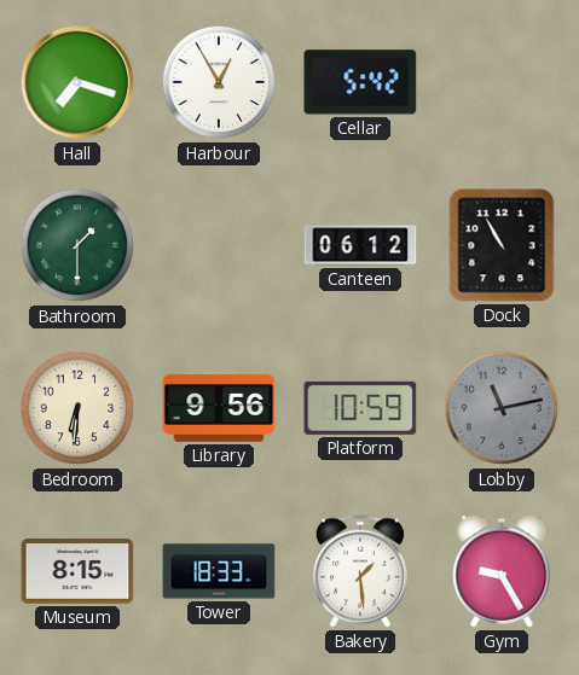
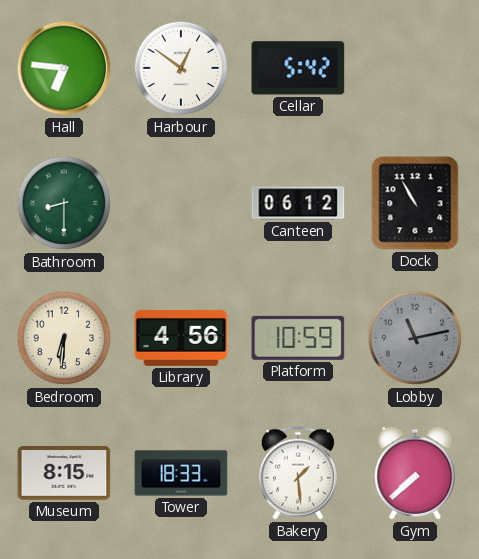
Hall: 7:18 -> 6:46
Harbour: 12:55 -> 12:51
Bathroom: 1:30 -> 8:30
Library: 9:56 -> 4:56
Gym: 9:25 -> 7:38
